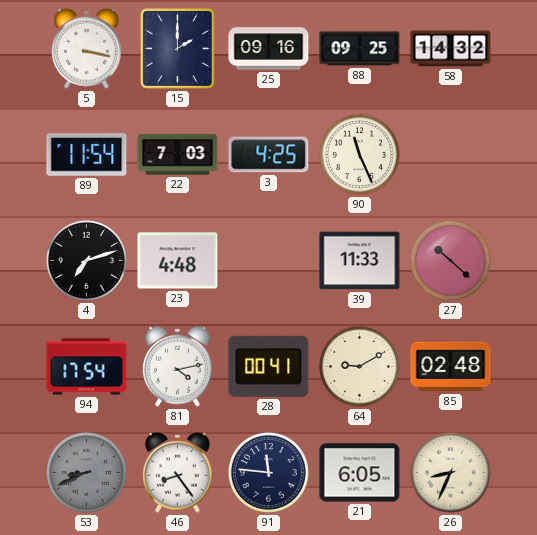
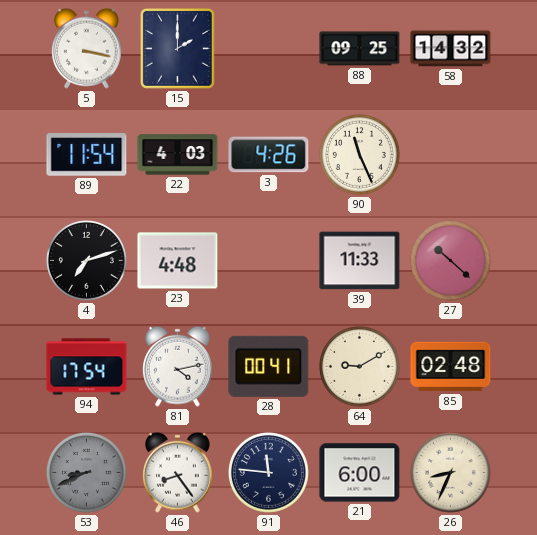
25: 09:16 -> none
22: 7:03 -> 4:03
3: 4:25 -> 4:26
21: 6:05 -> 6:00
